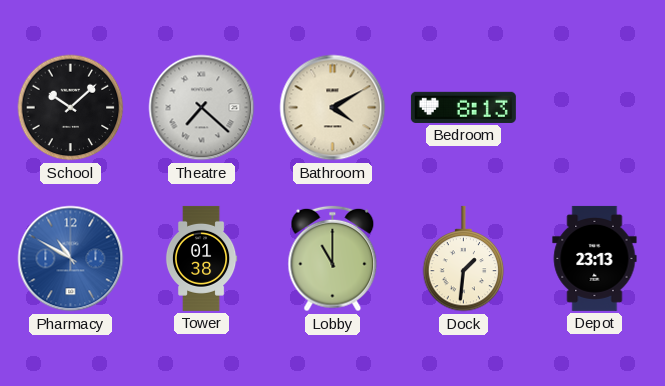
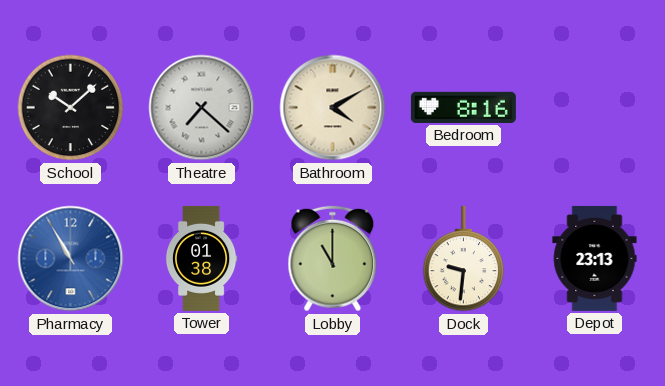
Bedroom: 8:13 -> 8:16
Pharmacy: 10:50 -> 10:55
Dock: 1:31 -> 9:31
